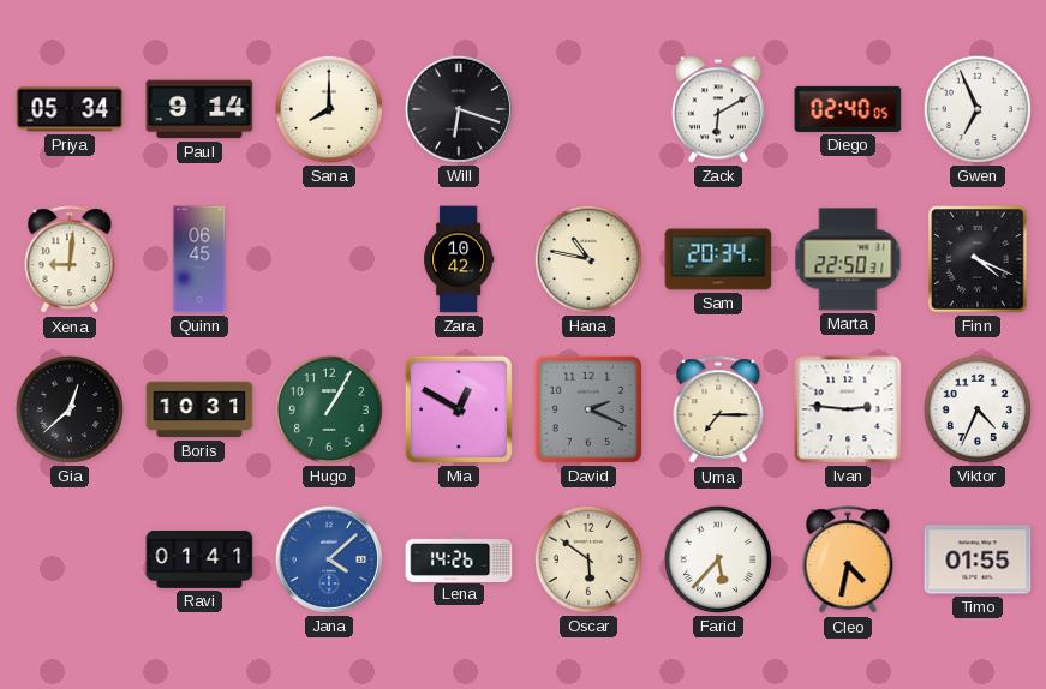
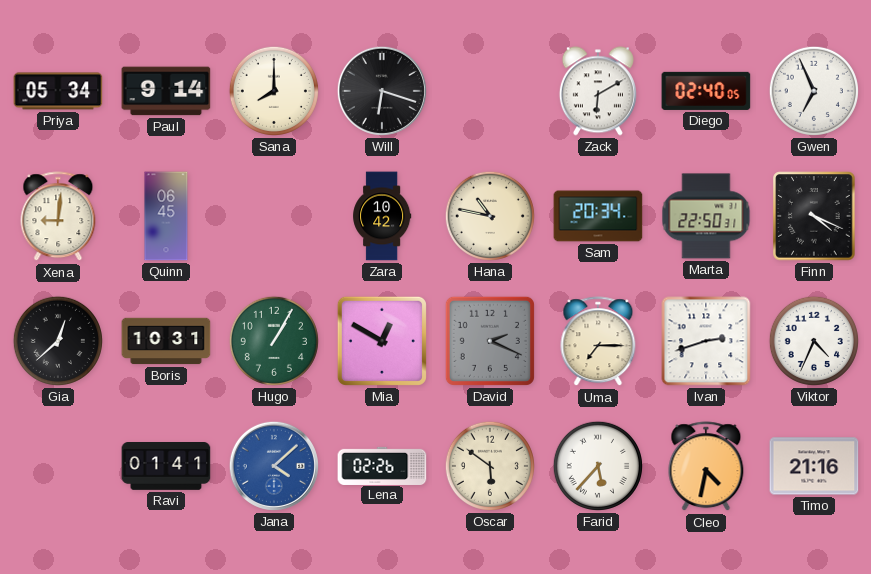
Ivan: 2:46 -> 2:42
Lena: 14:26 -> 02:26
Timo: 01:55 -> 21:16
